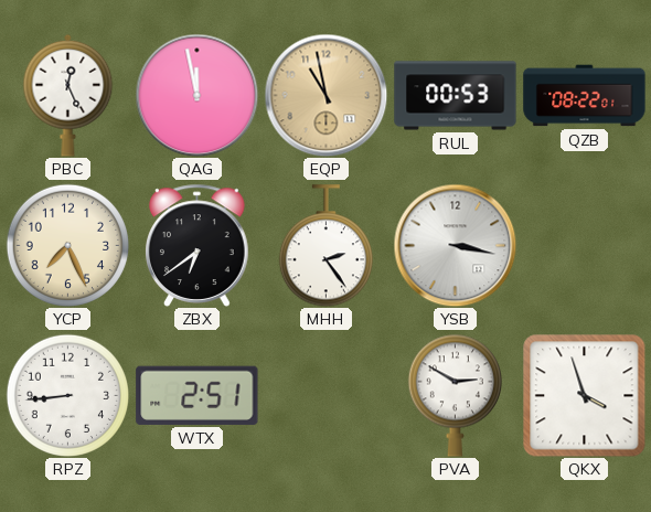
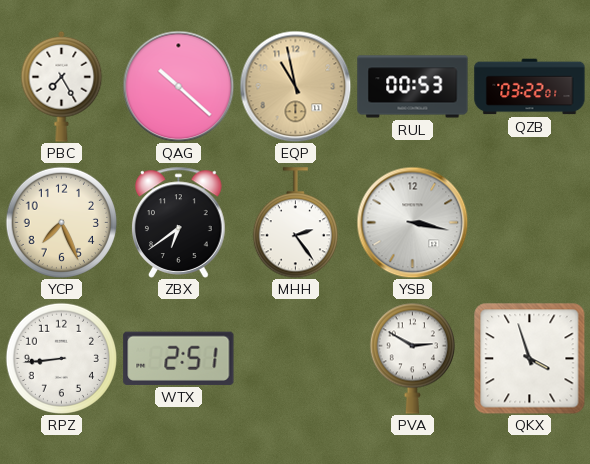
PBC: 12:26 -> 7:25
QAG: 11:58 -> 10:22
QZB: 08:22 -> 03:22
